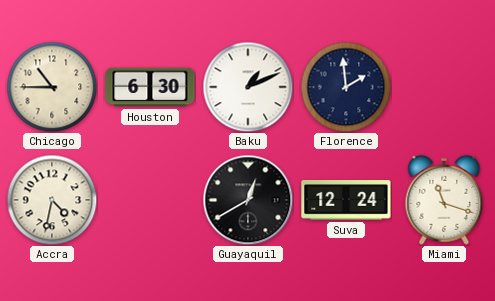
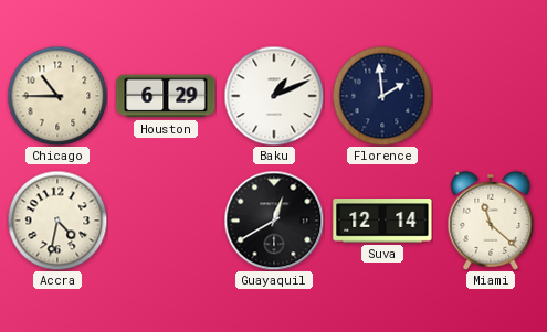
Houston: 6:30 -> 6:29
Suva: 12:24 -> 12:14
Miami: 11:18 -> 11:22
